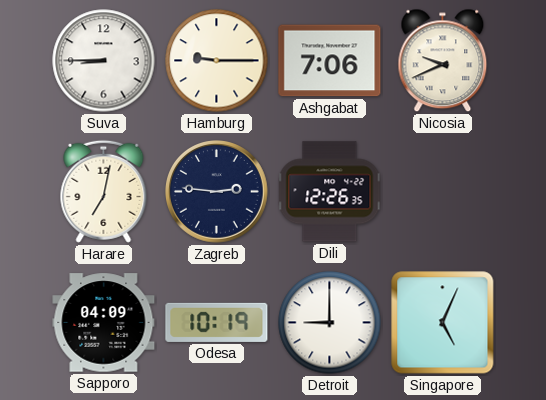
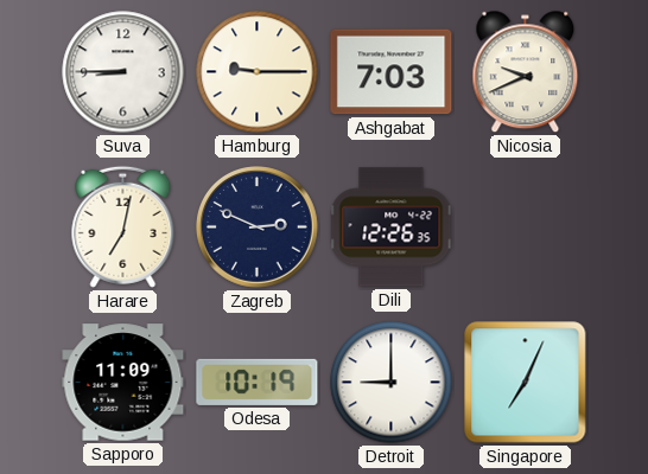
Ashgabat: 7:06 -> 7:03
Zagreb: 2:46 -> 2:49
Sapporo: 04:09 -> 11:09
Singapore: 5:04 -> 7:04
